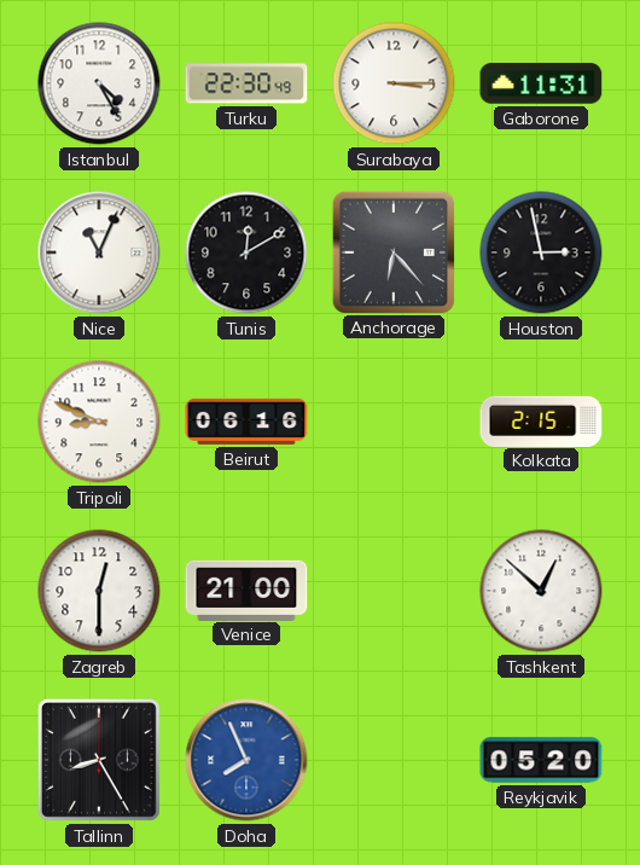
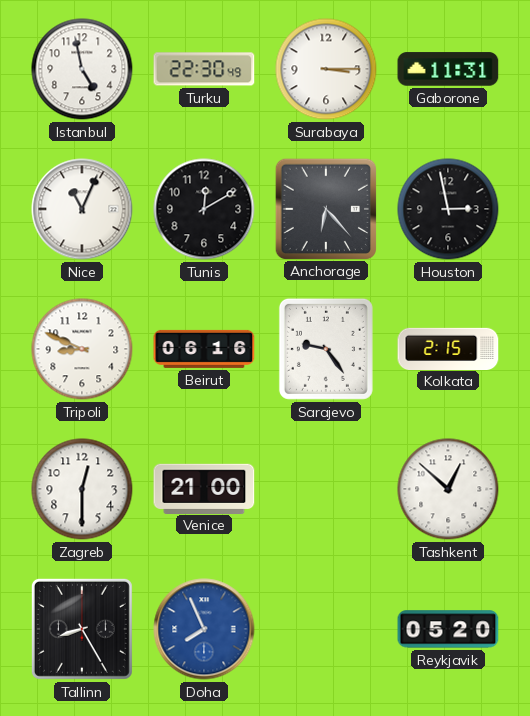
Istanbul: 4:25 -> 4:58
Sarajevo: none -> 9:24
